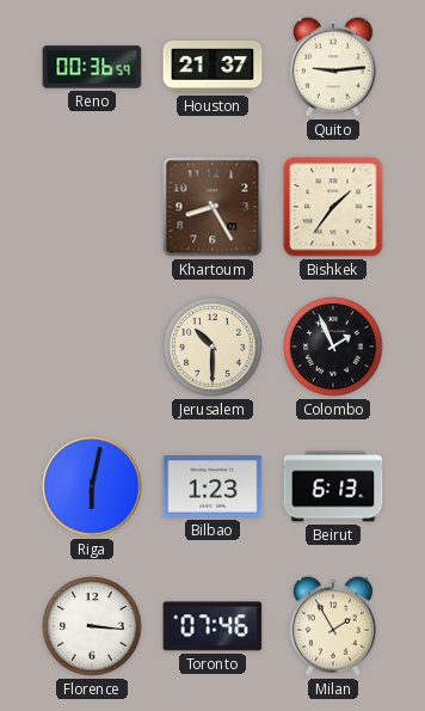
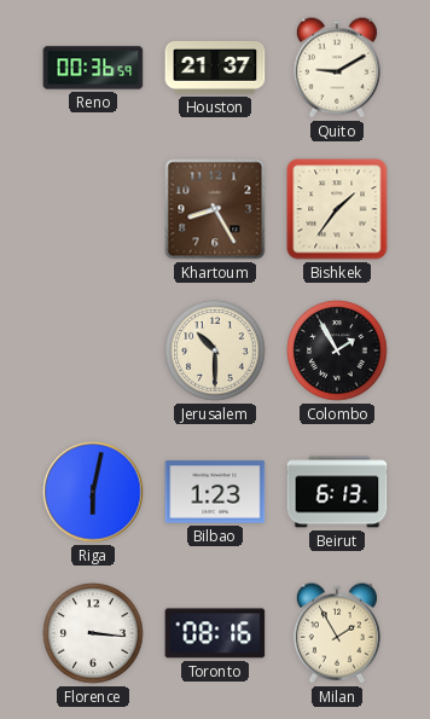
Quito: 9:14 -> 9:10
Colombo: 1:56 -> 1:55
Toronto: 07:46 -> 08:16
